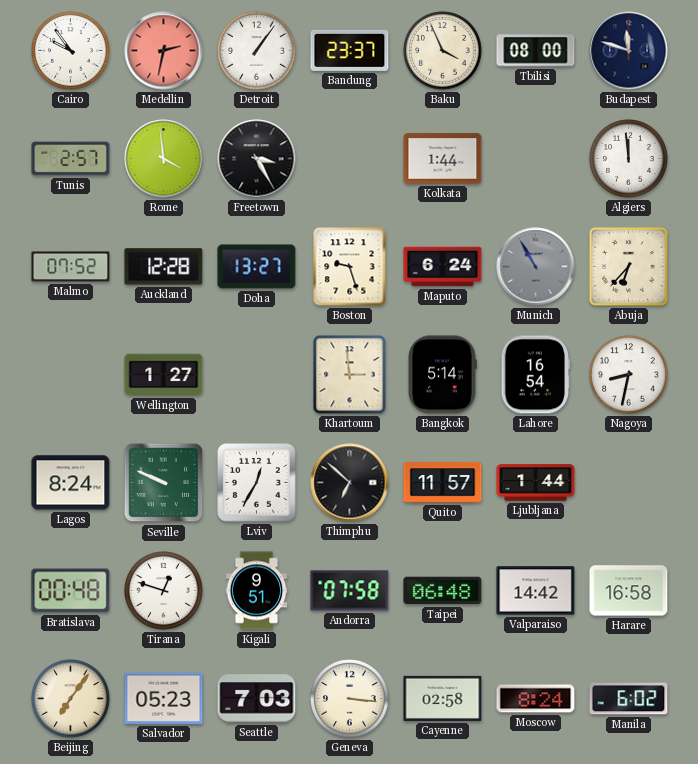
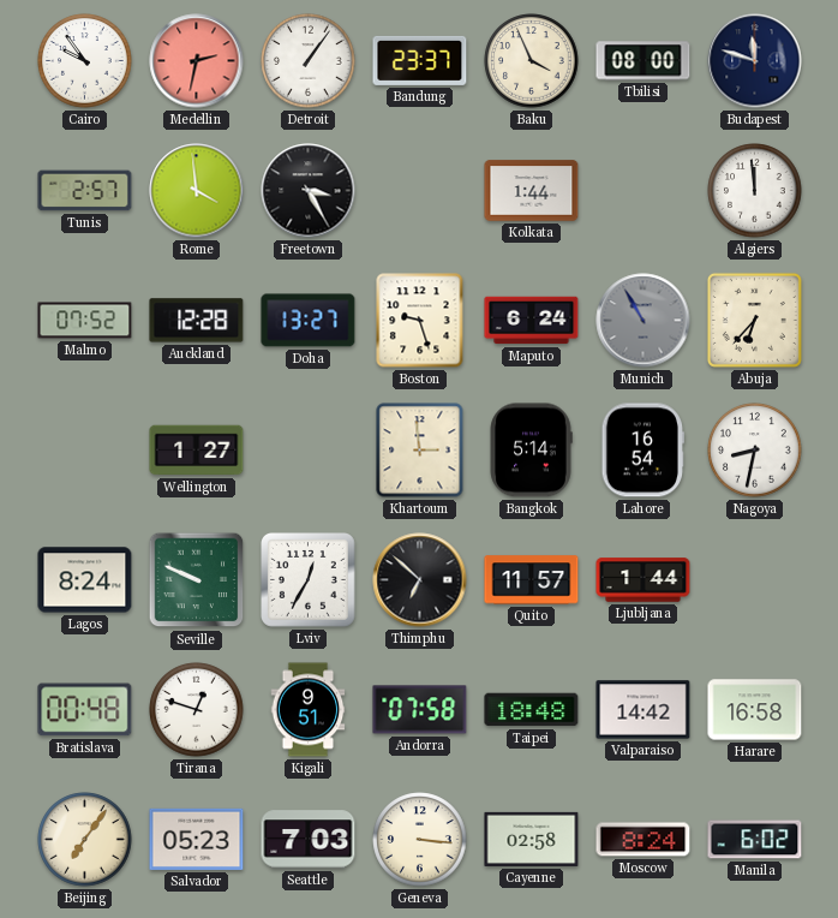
Taipei: 06:48 -> 18:48
